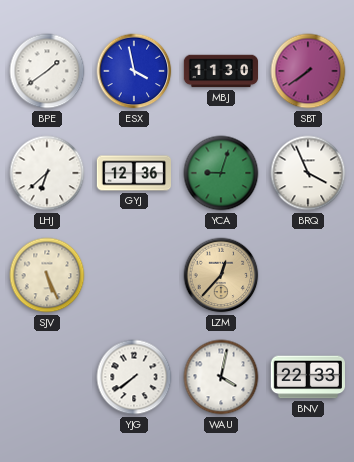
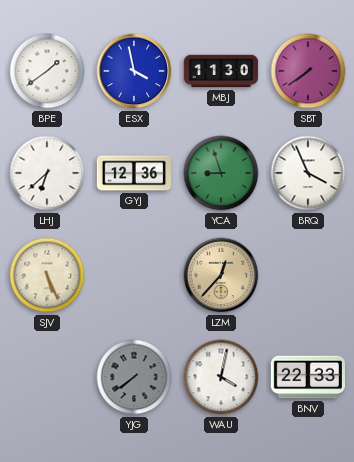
YCA: 9:03 -> 8:57
YJG dial: white -> grey
